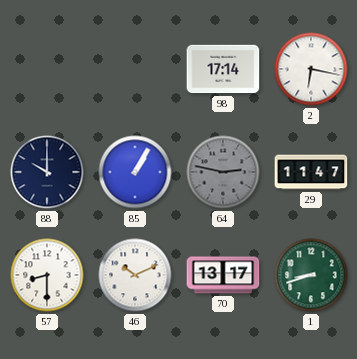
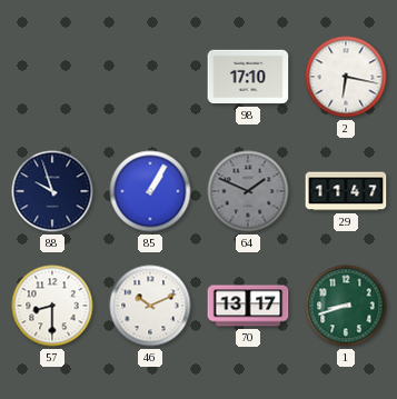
98: 17:14 -> 17:10
88: 10:00 -> 9:57
64: 2:47 -> 1:49
